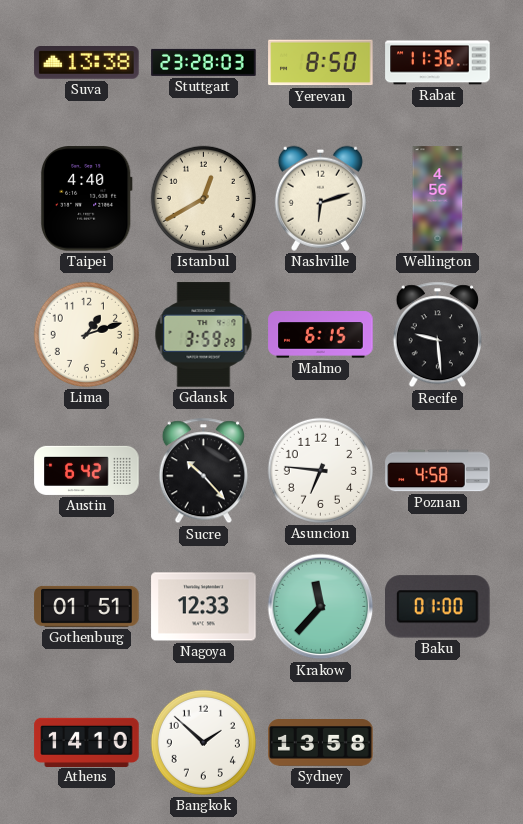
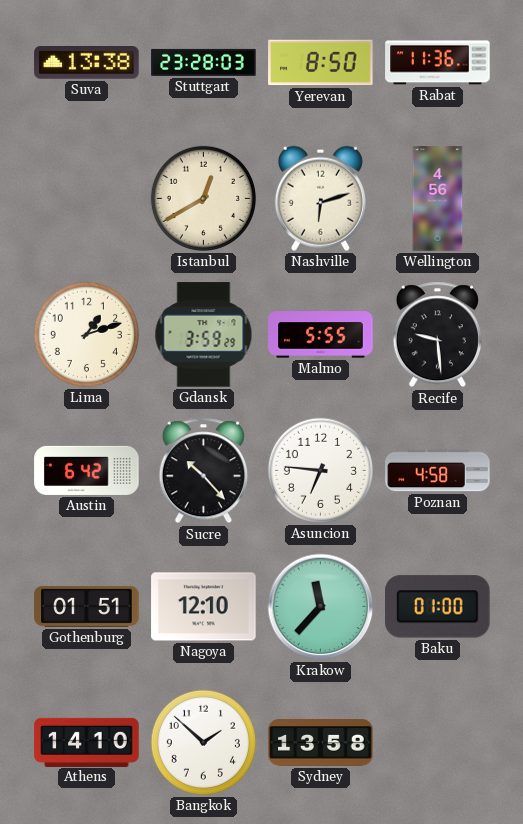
Taipei: 4:40 -> none
Malmo: 6:15 -> 5:55
Nagoya: 12:33 -> 12:10
